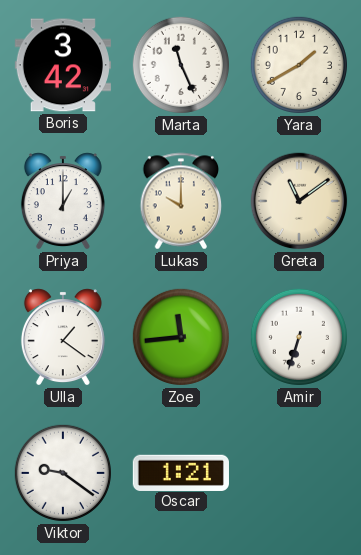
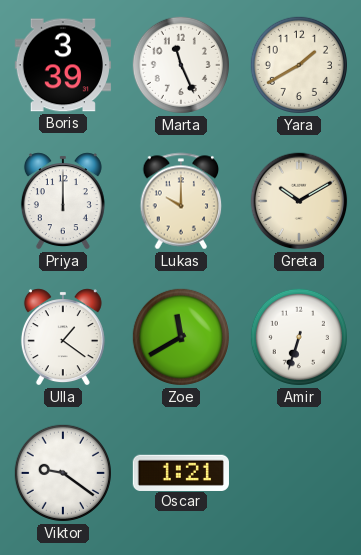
Boris: 3:42 -> 3:39
Priya: 1:00 -> 12:00
Greta: 11:09 -> 10:10
Zoe: 11:44 -> 11:40
